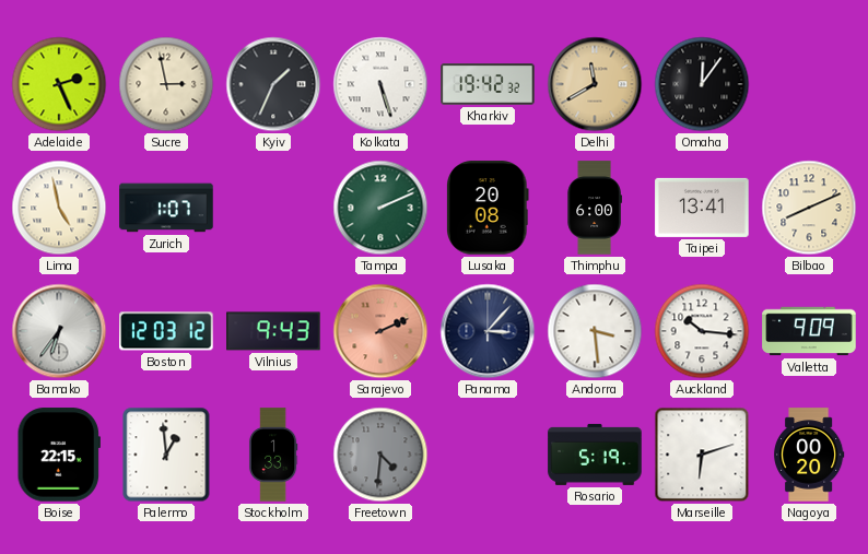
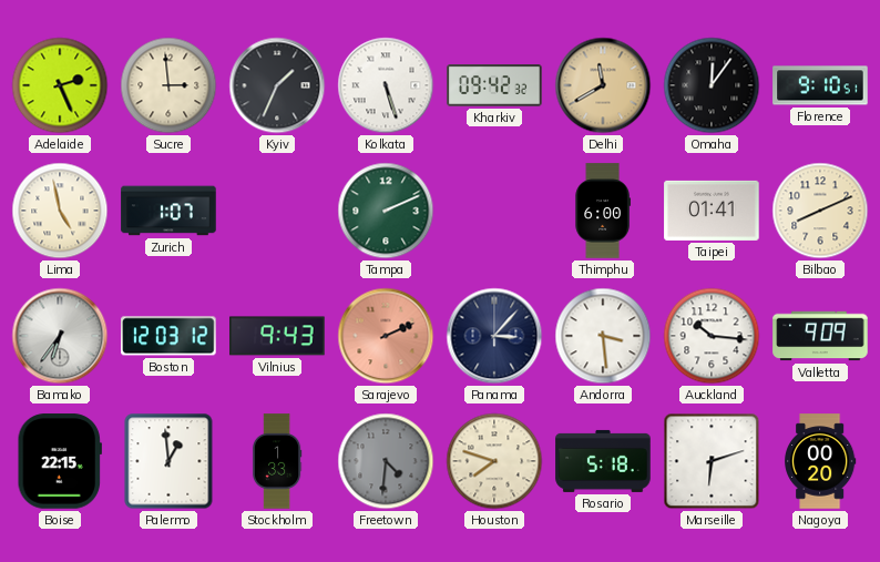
Sucre: 2:58 -> 2:59
Kharkiv: 19:42 -> 09:42
Florence: none -> 9:10
Lusaka: 20:08 -> none
Taipei: 13:41 -> 01:41
Houston: none -> 7:48
Rosario: 5:19 -> 5:18
